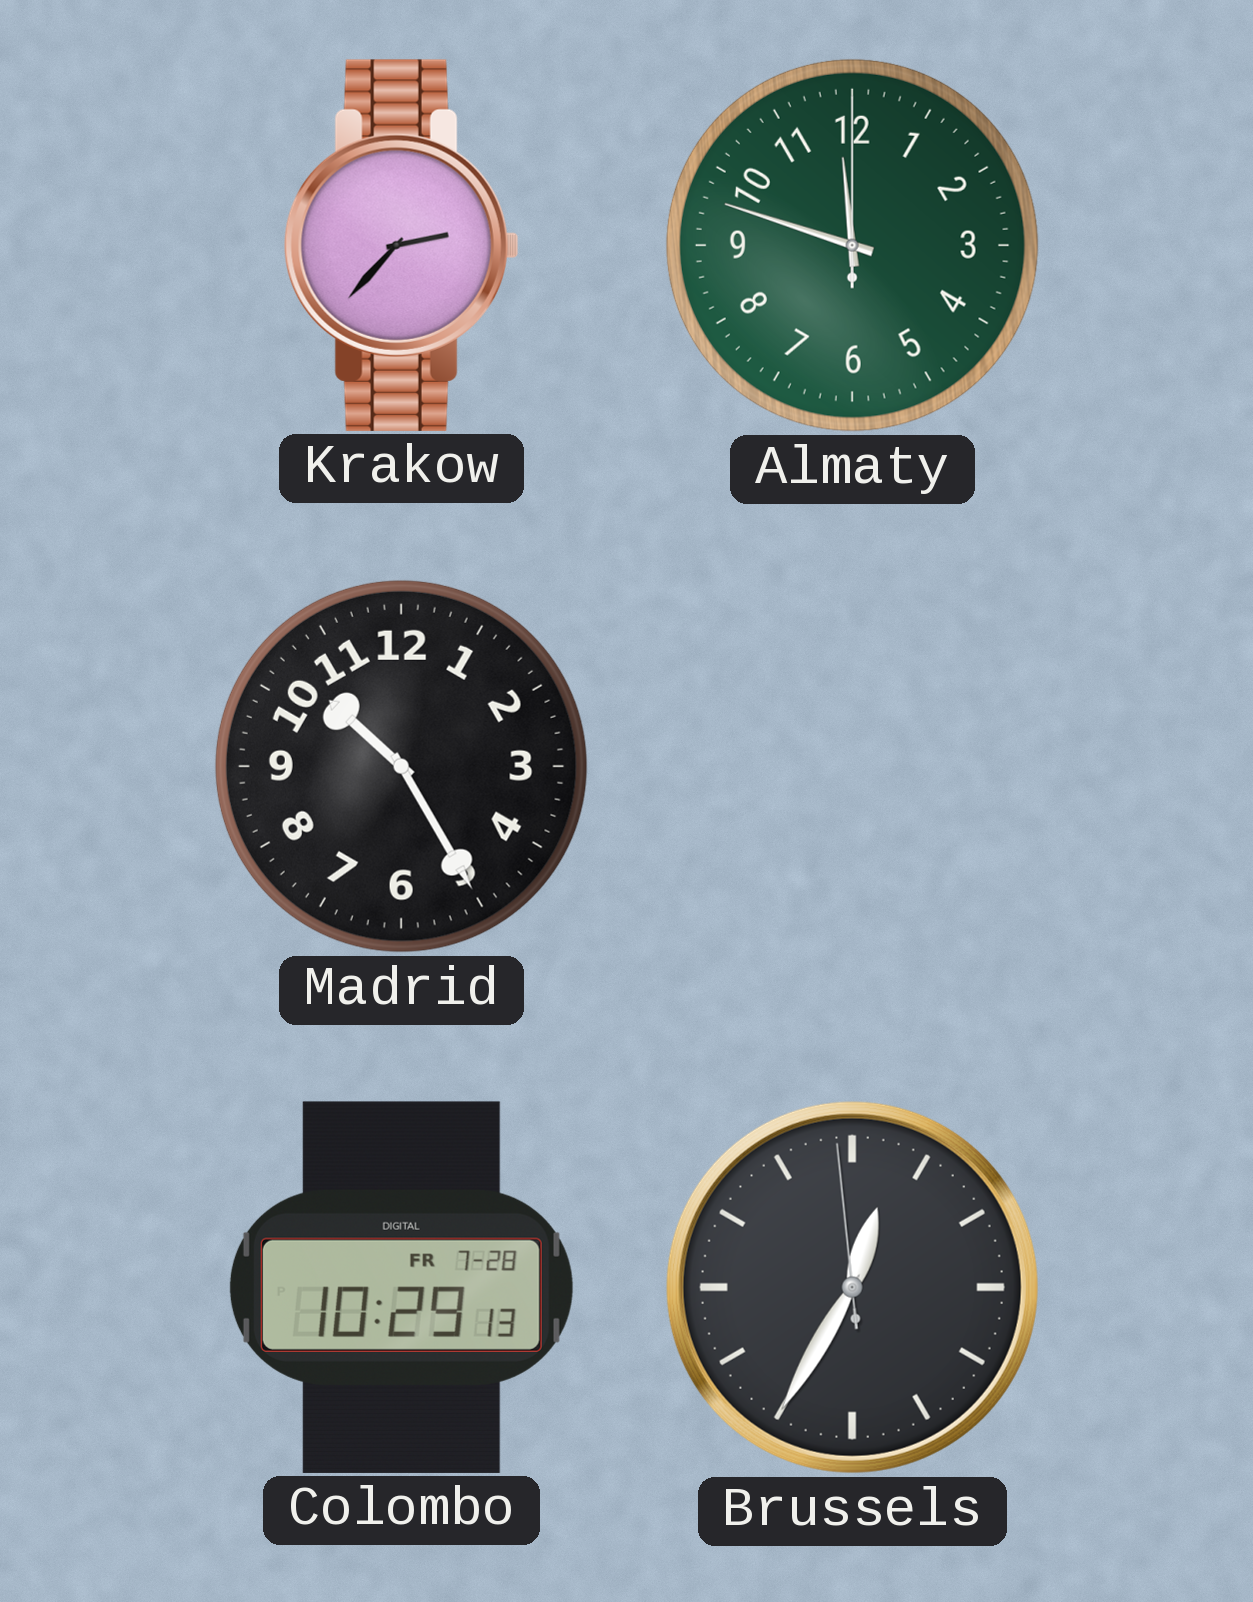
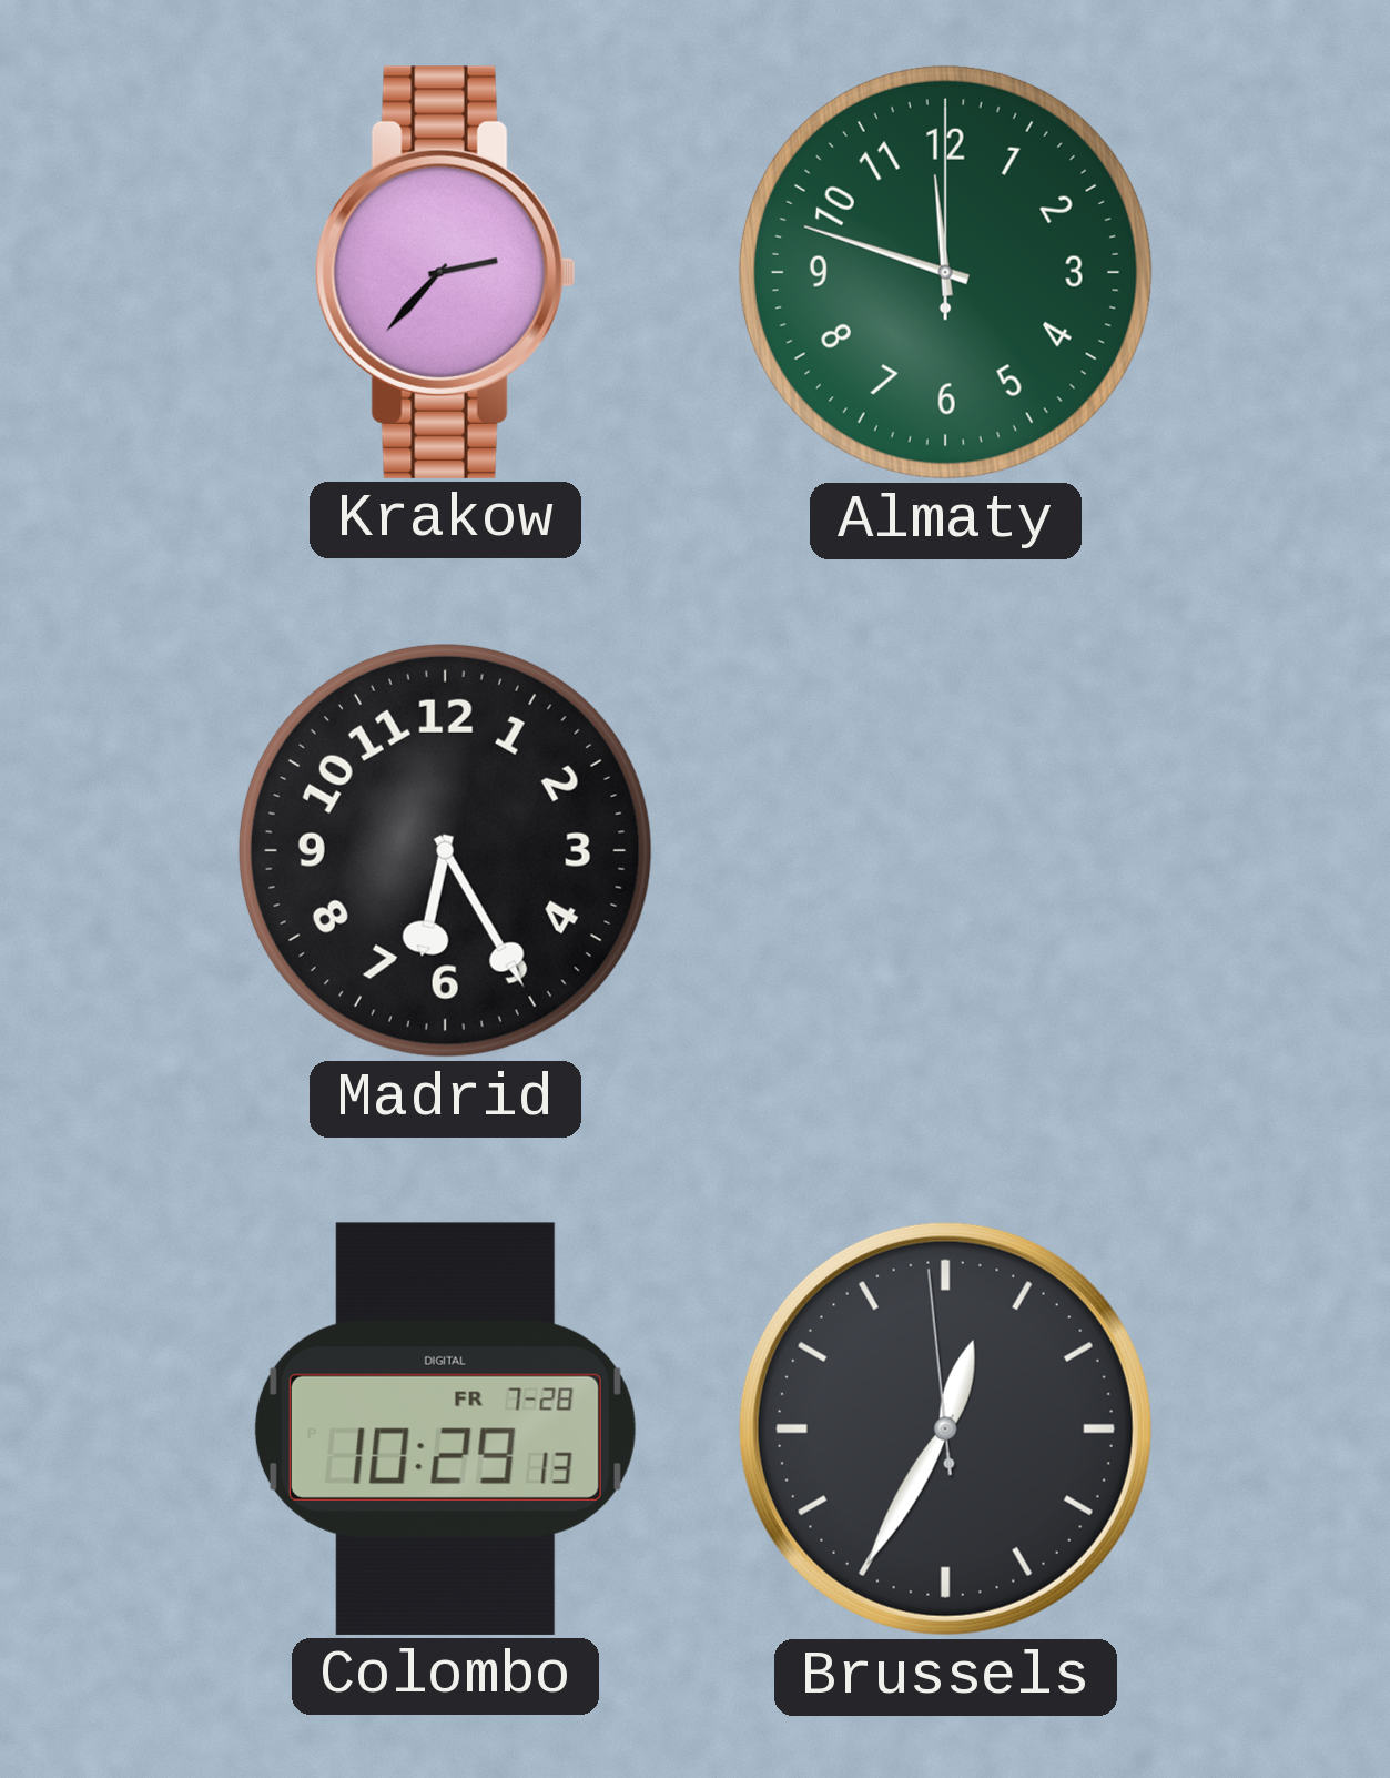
Madrid: 10:25 -> 6:25
